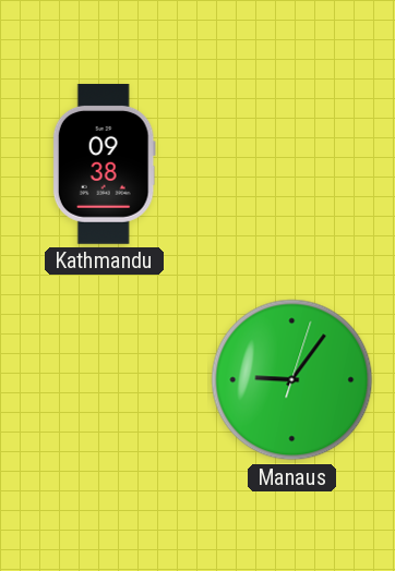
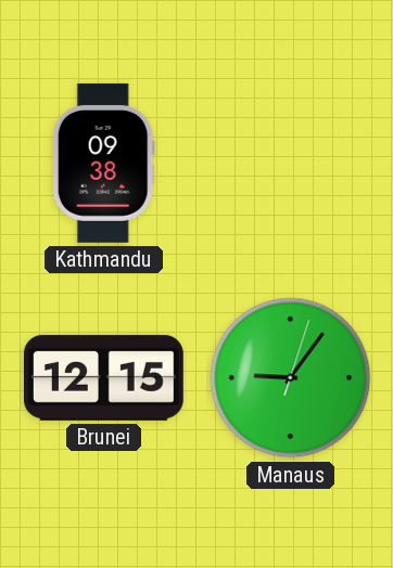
Brunei: none -> 12:15
